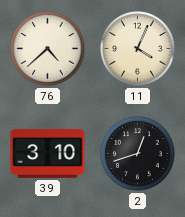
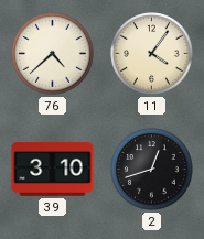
11: 4:04 -> 4:06
